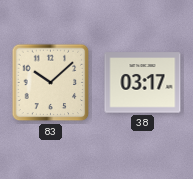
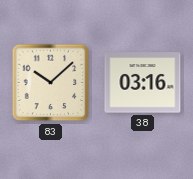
38: 03:17 -> 03:16
